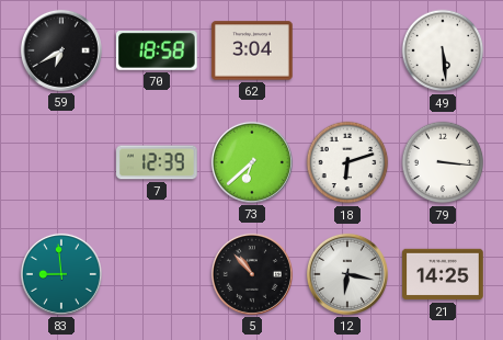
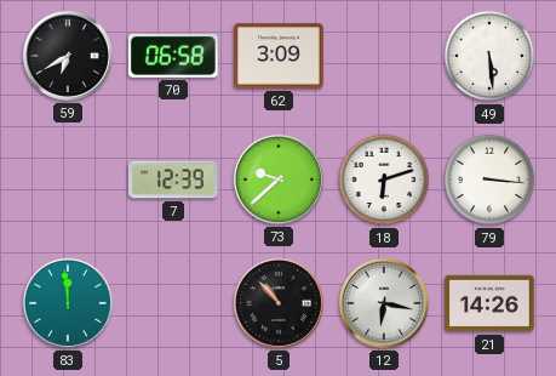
70: 18:58 -> 06:58
62: 3:04 -> 3:09
73: 6:38 -> 9:38
83: 8:59 -> 11:59
21: 14:25 -> 14:26
